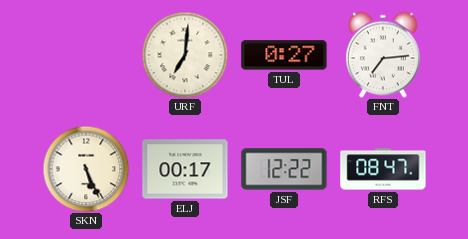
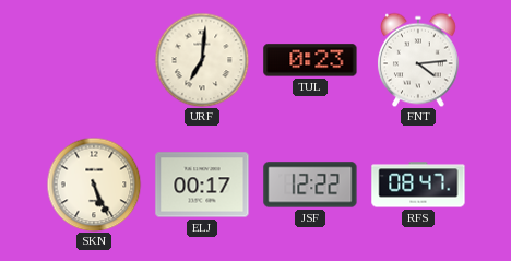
TUL: 0:27 -> 0:23
FNT: 7:14 -> 4:14
